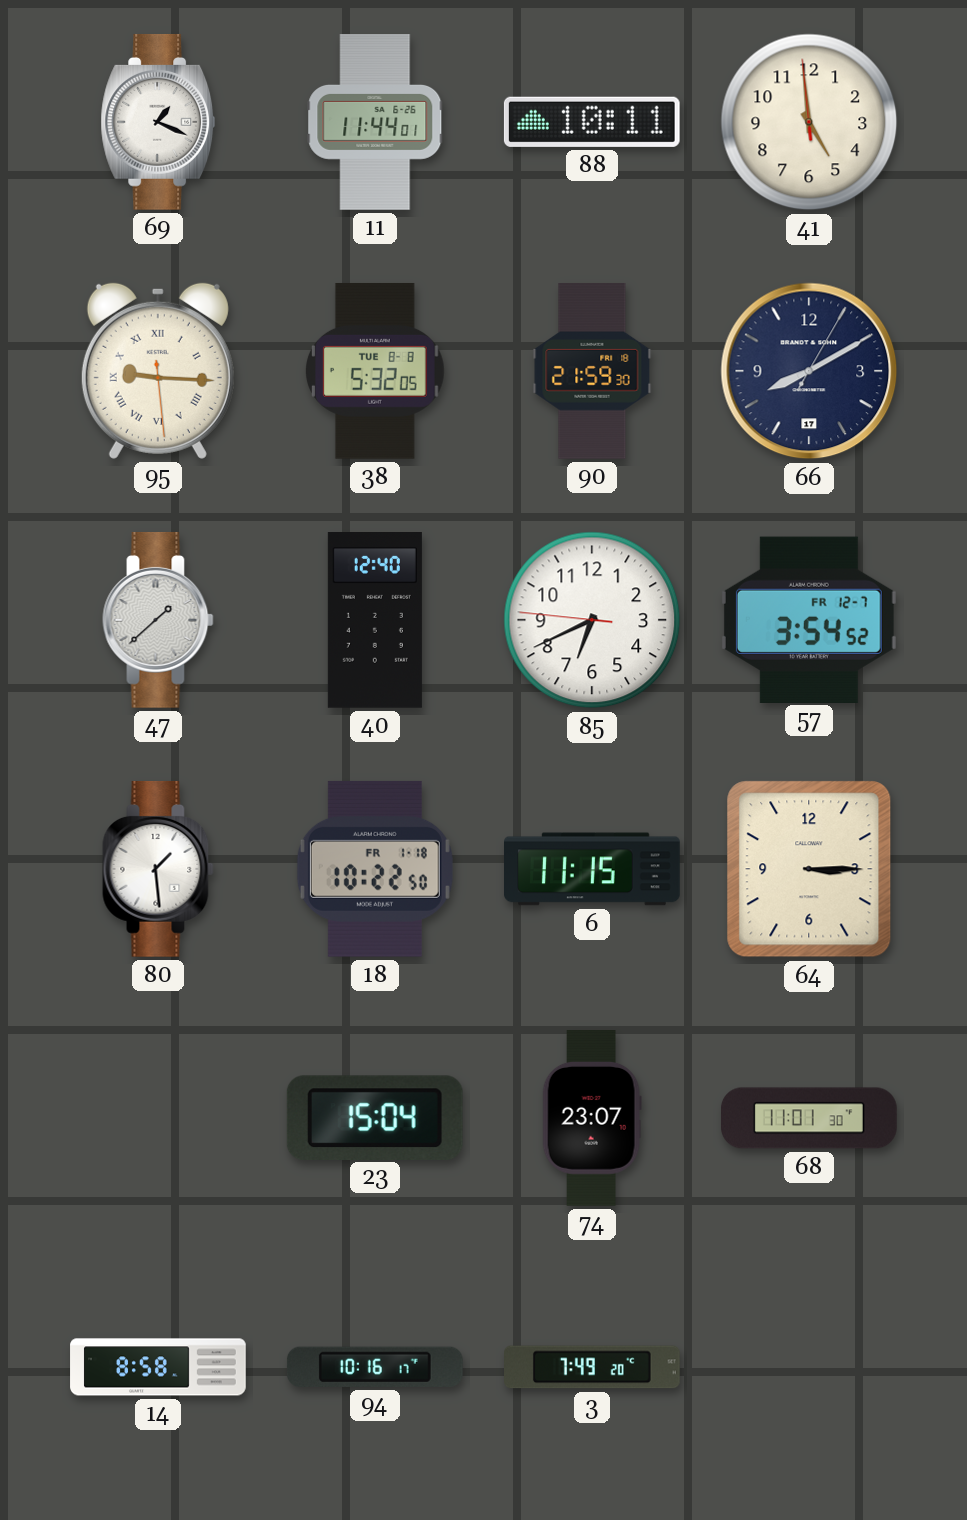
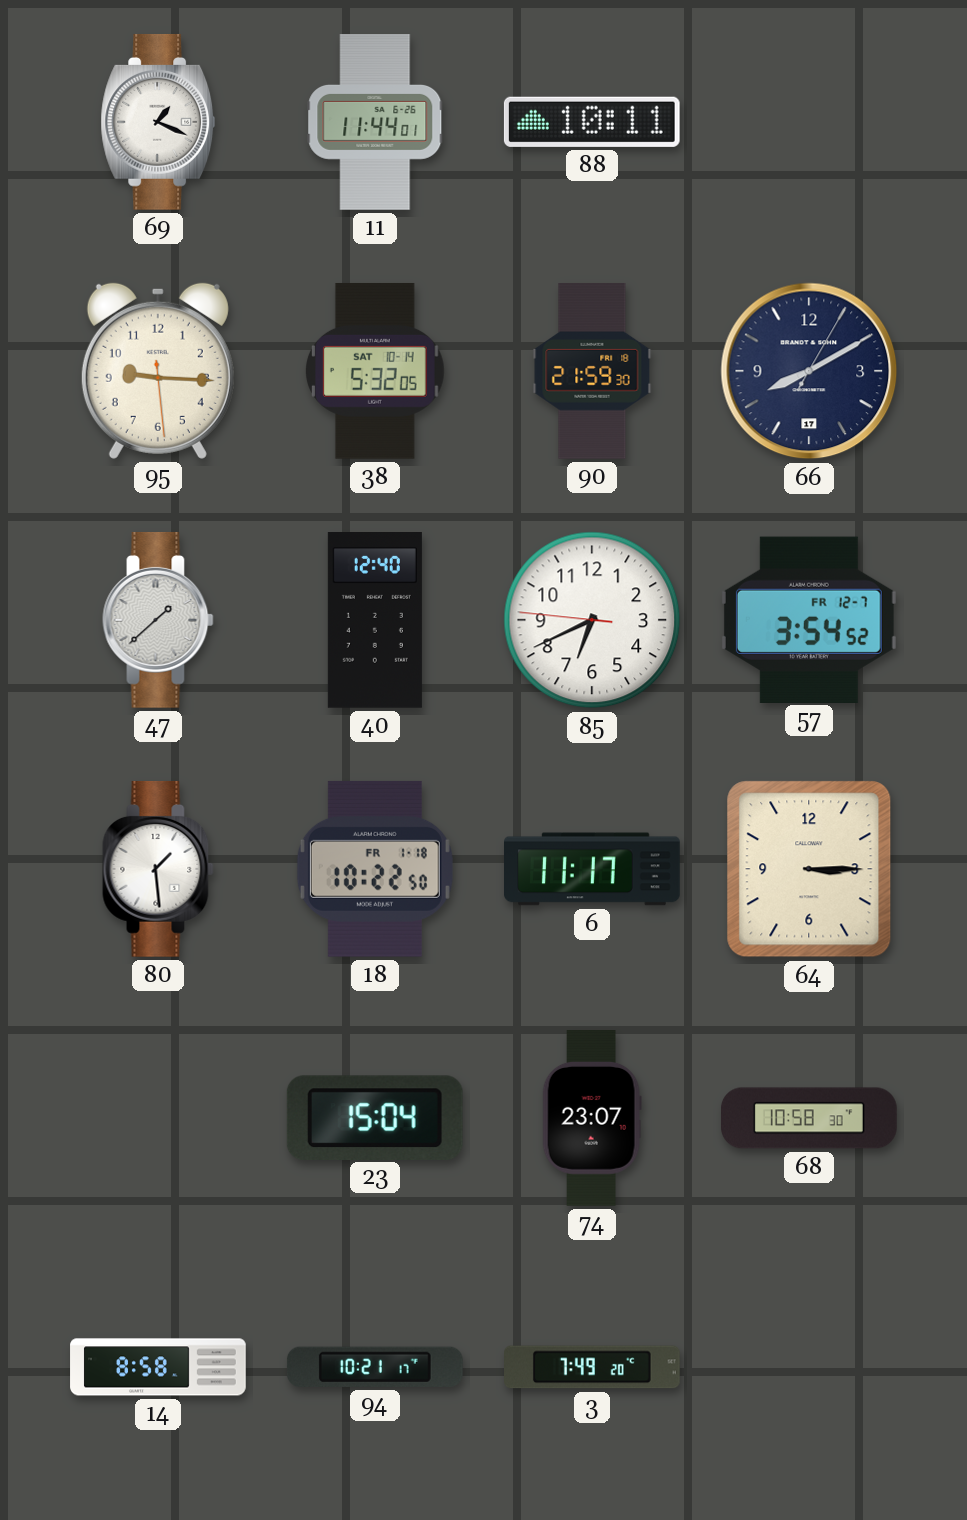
41: 4:58 -> none
95 numerals: Roman -> Arabic
38 date: TUE 8-8 -> SAT 10-14
6: 11:15 -> 11:17
68: 11:01 -> 10:58
94: 10:16 -> 10:21
